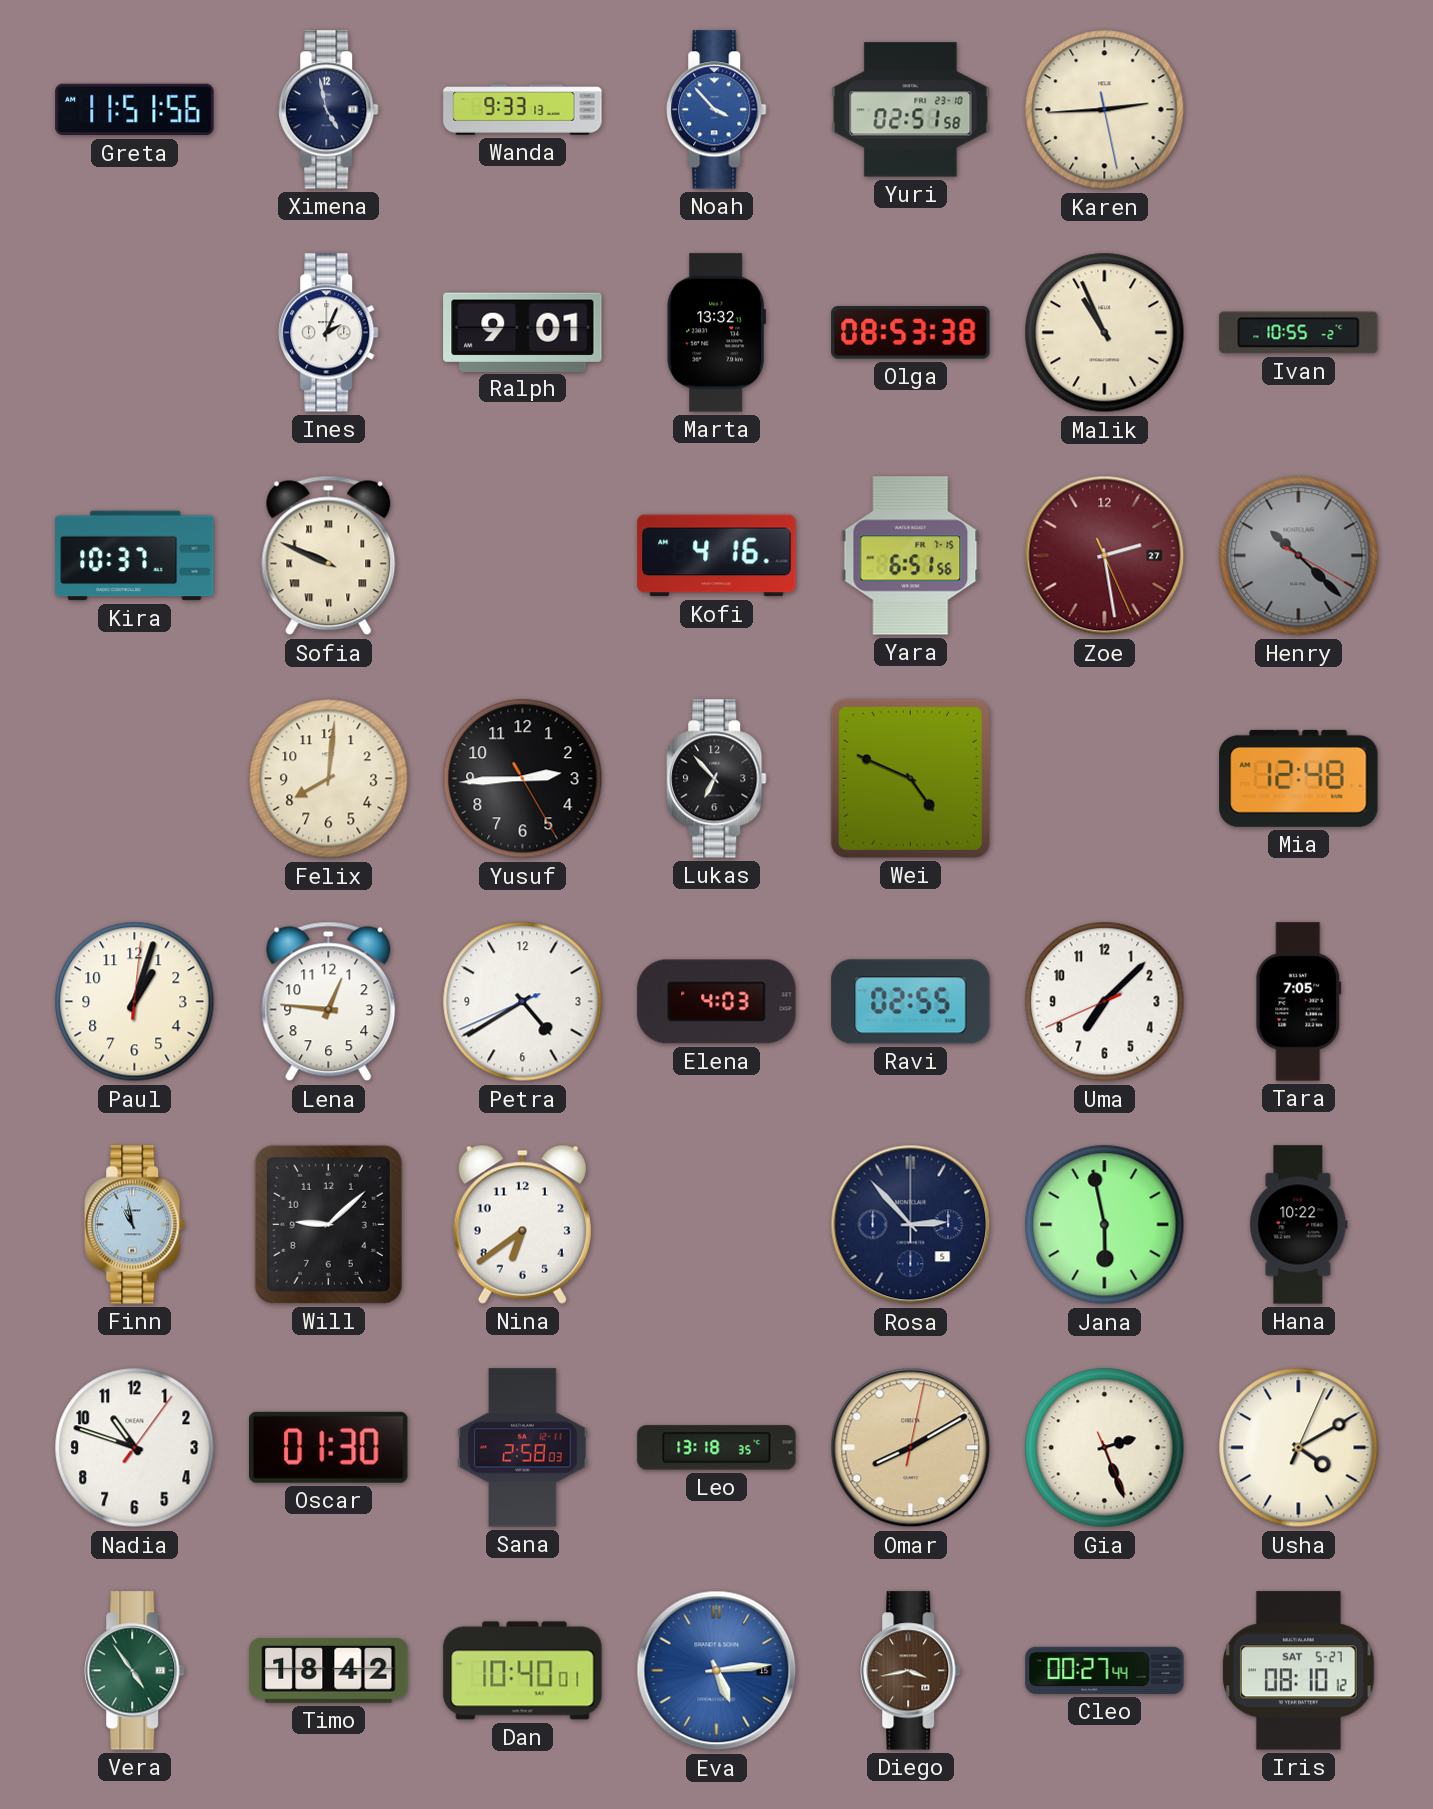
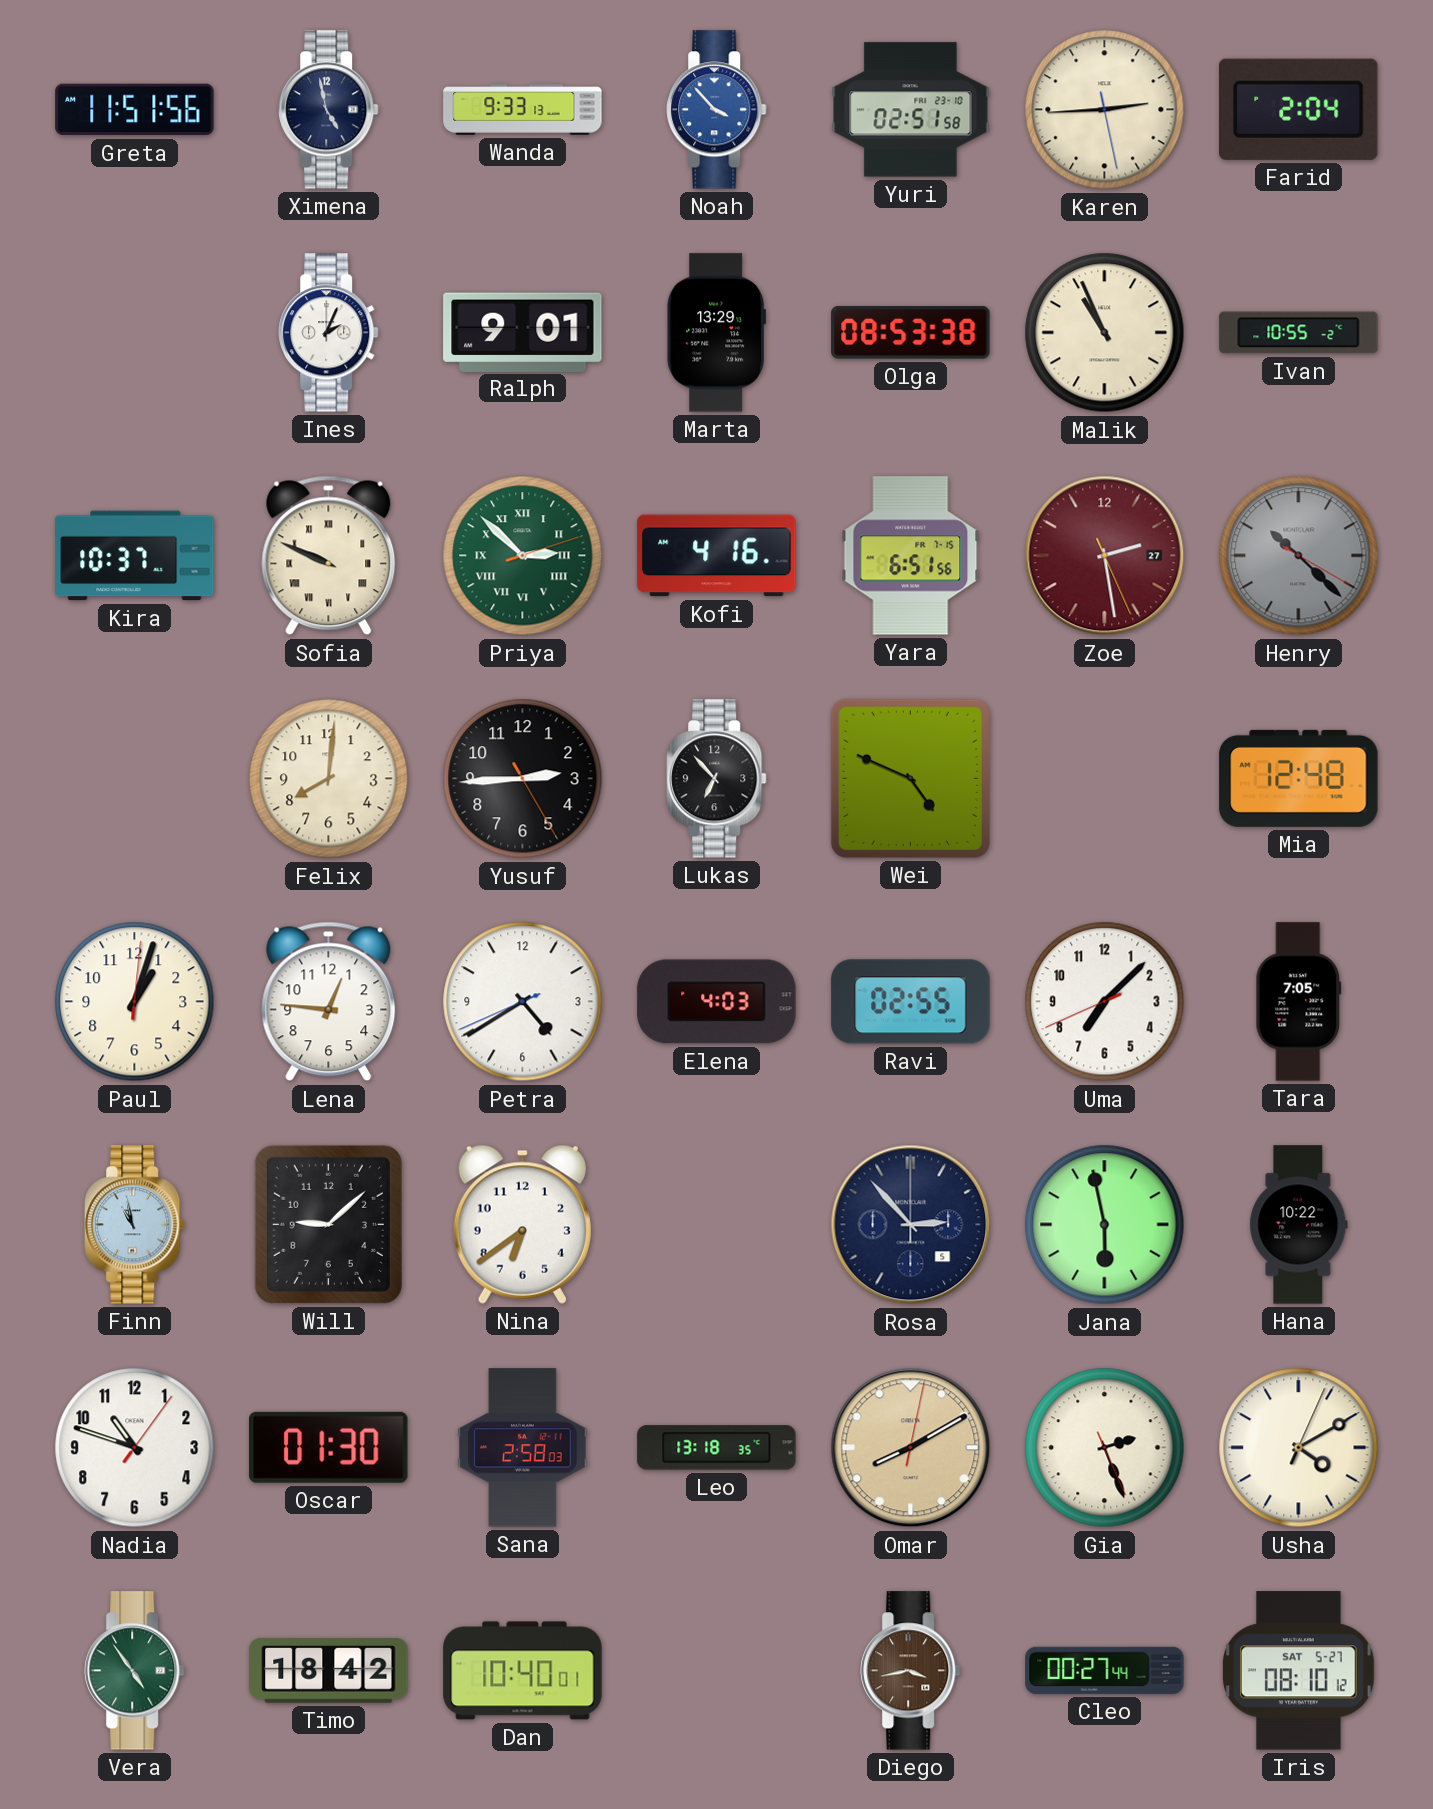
Farid: none -> 2:04
Marta: 13:32 -> 13:29
Priya: none -> 2:52
Eva: 5:14 -> none
